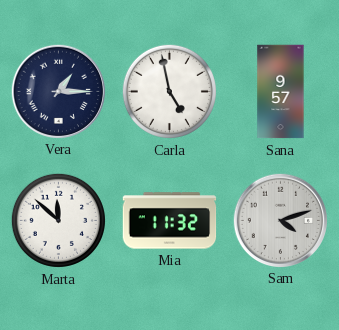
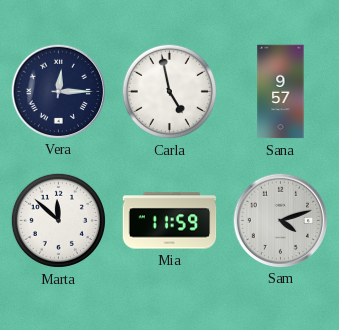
Vera: 1:15 -> 12:15
Mia: 11:32 -> 11:59
